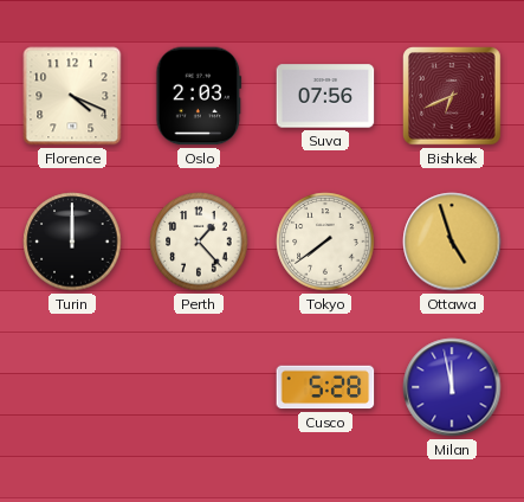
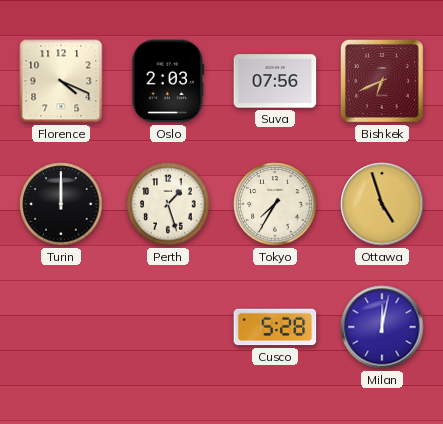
Perth: 1:23 -> 1:27
Tokyo: 7:39 -> 7:35
Milan: 11:58 -> 12:02
